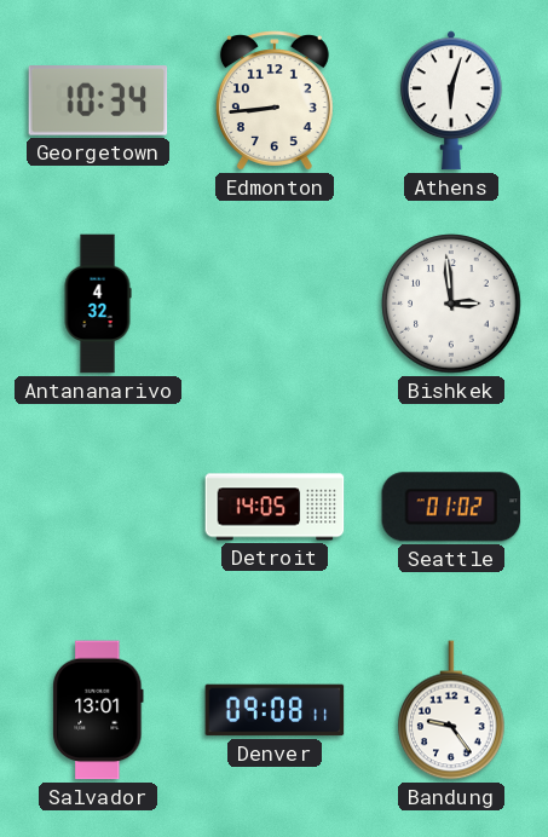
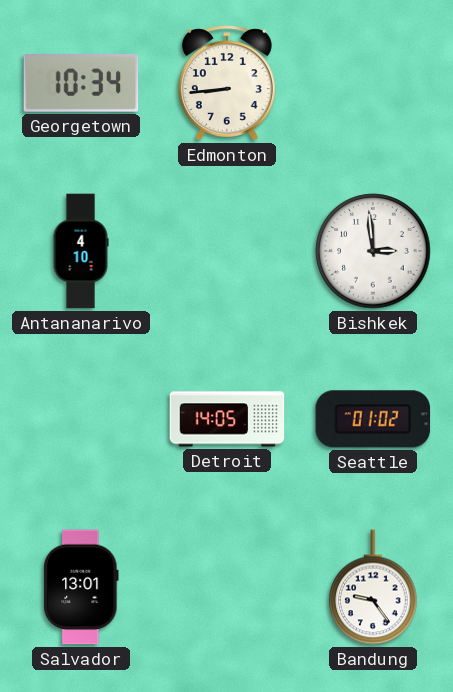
Athens: 6:03 -> none
Antananarivo: 4:32 -> 4:10
Denver: 09:08 -> none
